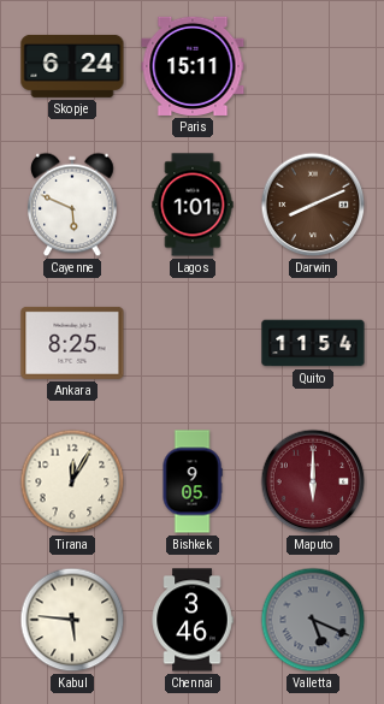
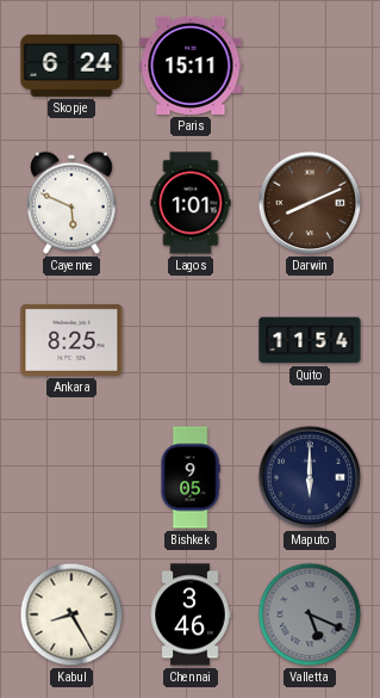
Tirana: 12:05 -> none
Maputo dial: burgundy -> navy
Kabul: 5:46 -> 8:25
